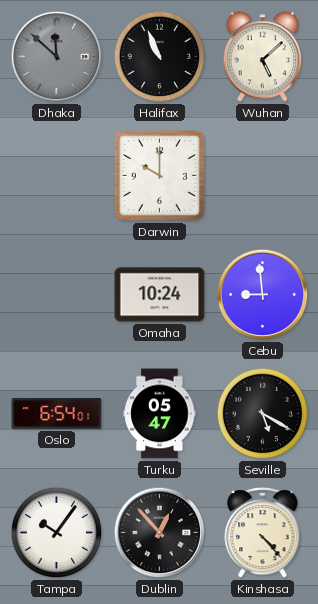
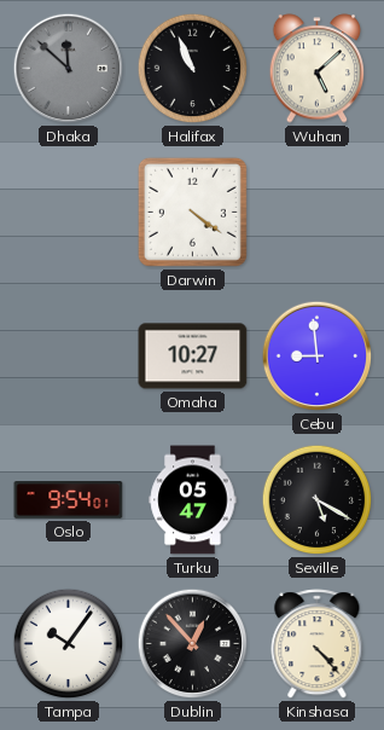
Darwin: 10:00 -> 4:21
Omaha: 10:24 -> 10:27
Oslo: 6:54 -> 9:54
